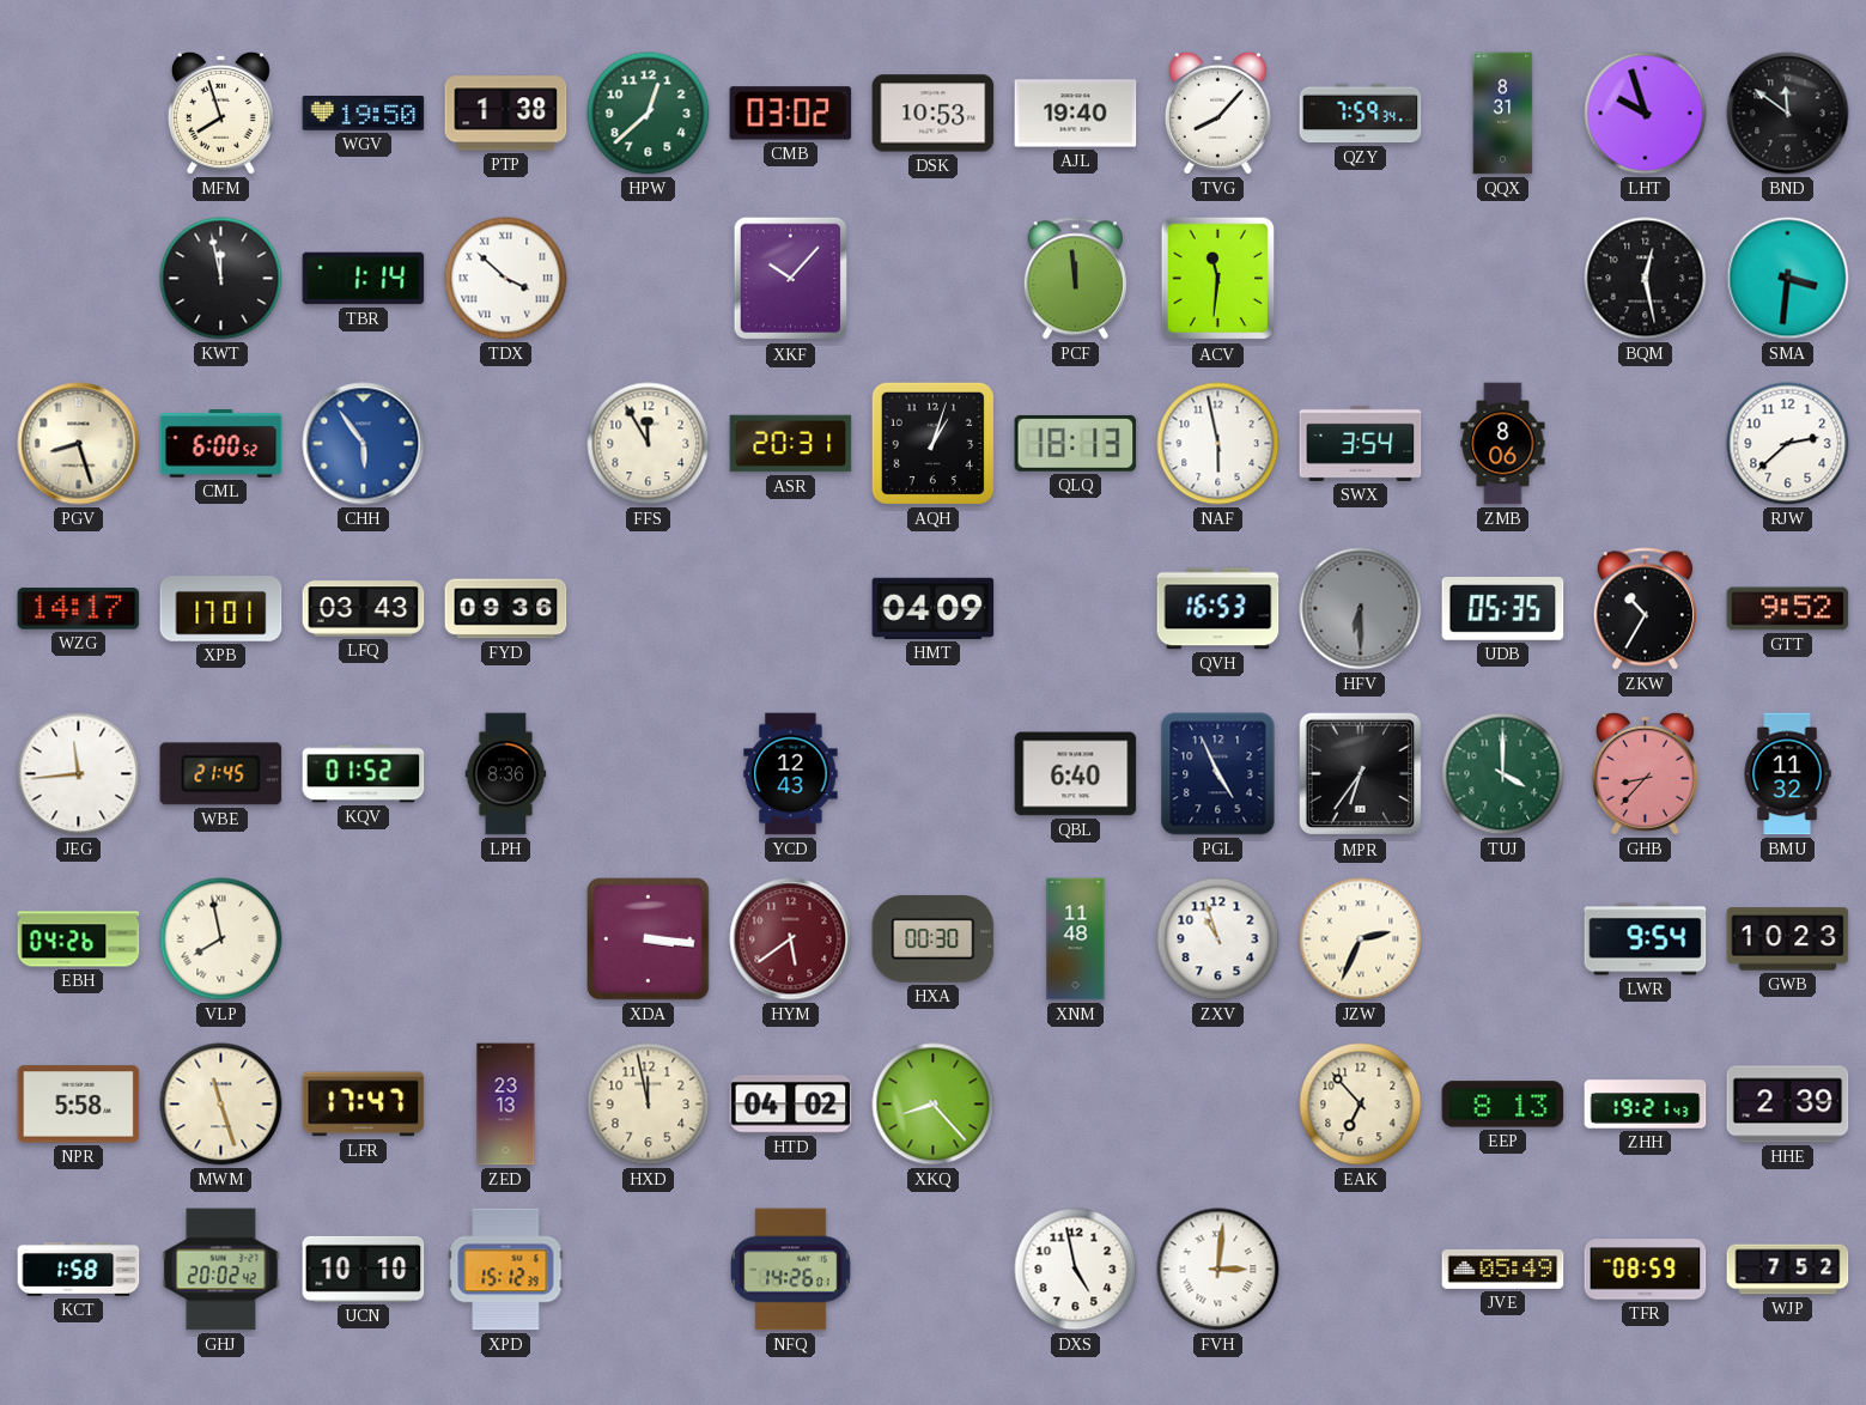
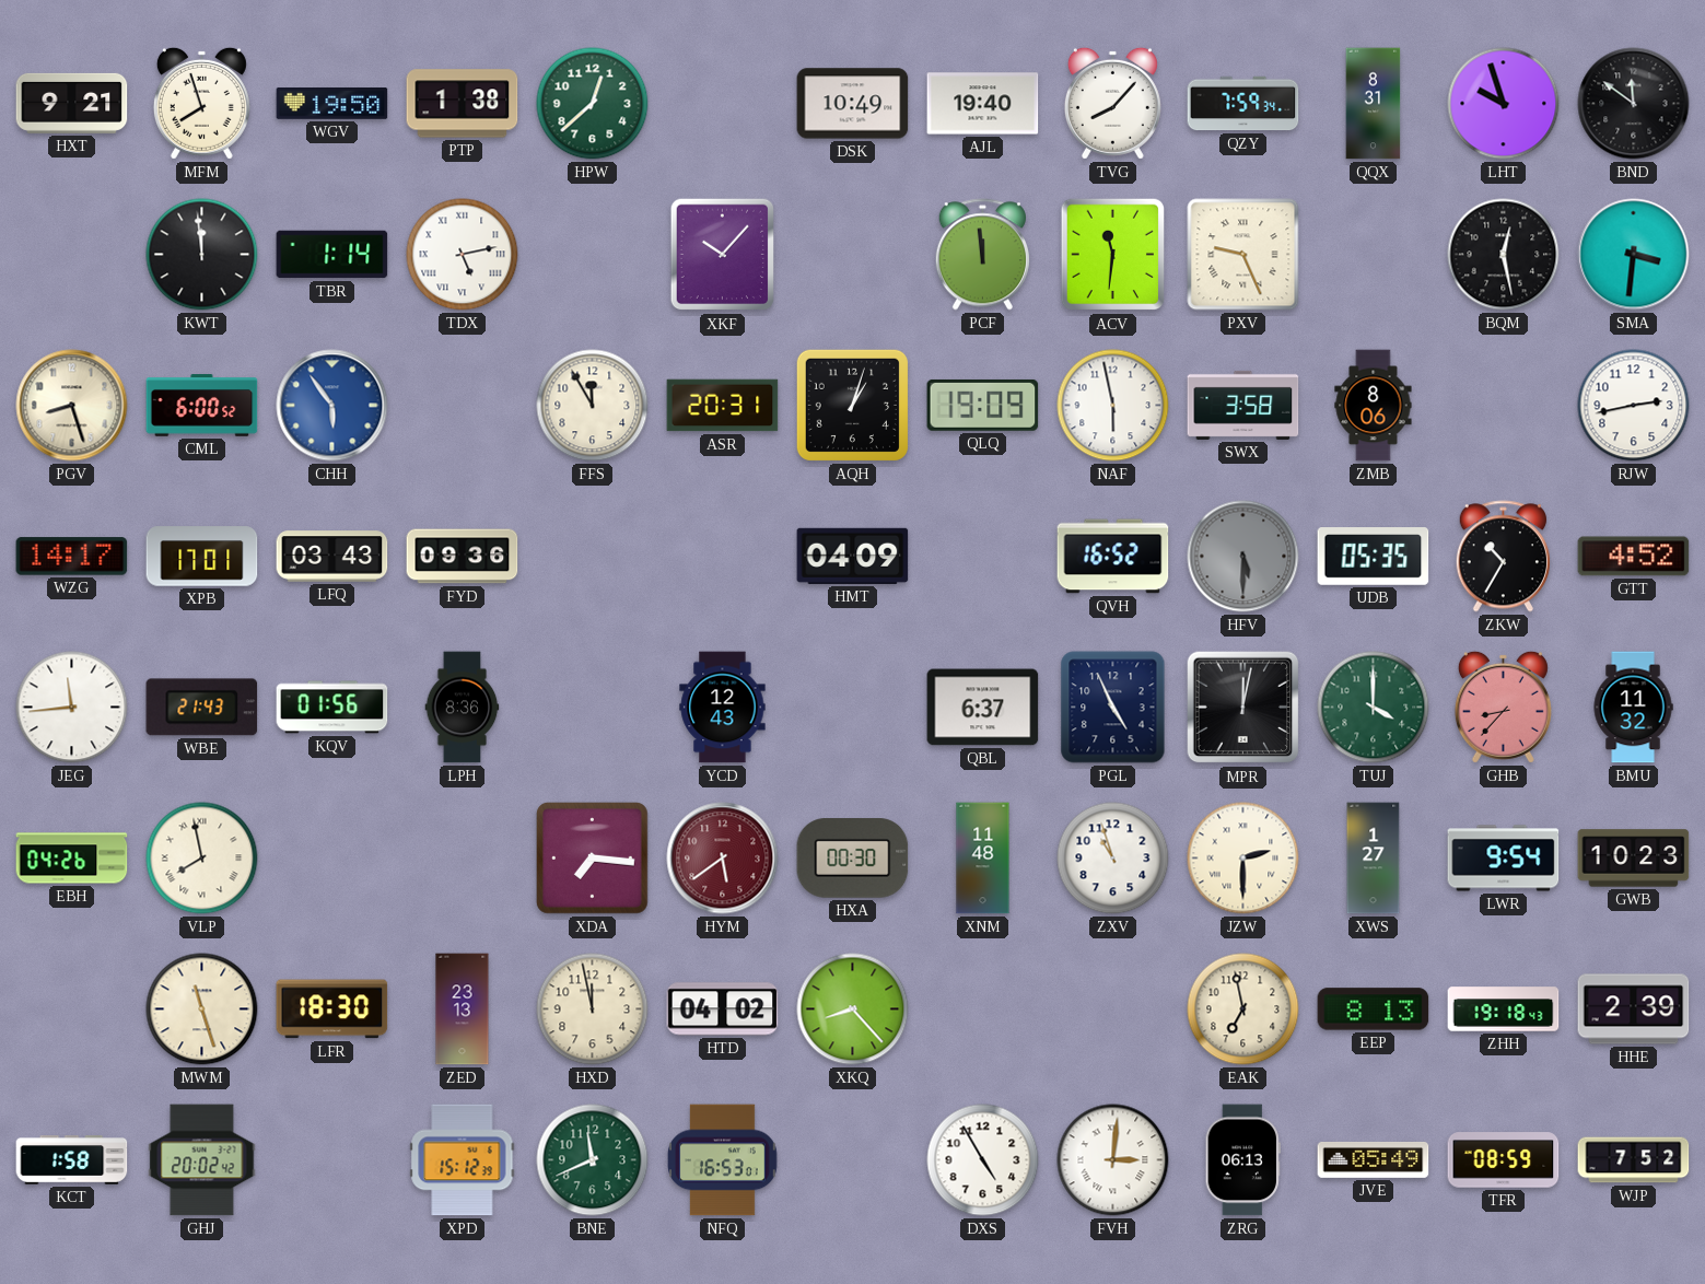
HXT: none -> 9:21
CMB: 03:02 -> none
DSK: 10:53 -> 10:49
KWT: 11:58 -> 11:59
TDX: 3:52 -> 5:13
PXV: none -> 9:26
QLQ: 18:13 -> 19:09
SWX: 3:54 -> 3:58
RJW: 2:38 -> 2:43
QVH: 16:53 -> 16:52
HFV: 6:30 -> 5:30
GTT: 9:52 -> 4:52
WBE: 21:45 -> 21:43
KQV: 01:52 -> 01:56
QBL: 6:40 -> 6:37
MPR: 6:36 -> 12:02
XDA: 3:16 -> 7:16
JZW: 2:34 -> 2:30
XWS: none -> 1:27
NPR: 5:58 -> none
LFR: 17:47 -> 18:30
EAK: 6:53 -> 6:58
ZHH: 19:21 -> 19:18
UCN: 10:10 -> none
BNE: none -> 11:41
NFQ: 14:26 -> 16:53
DXS: 4:58 -> 4:55
ZRG: none -> 06:13
